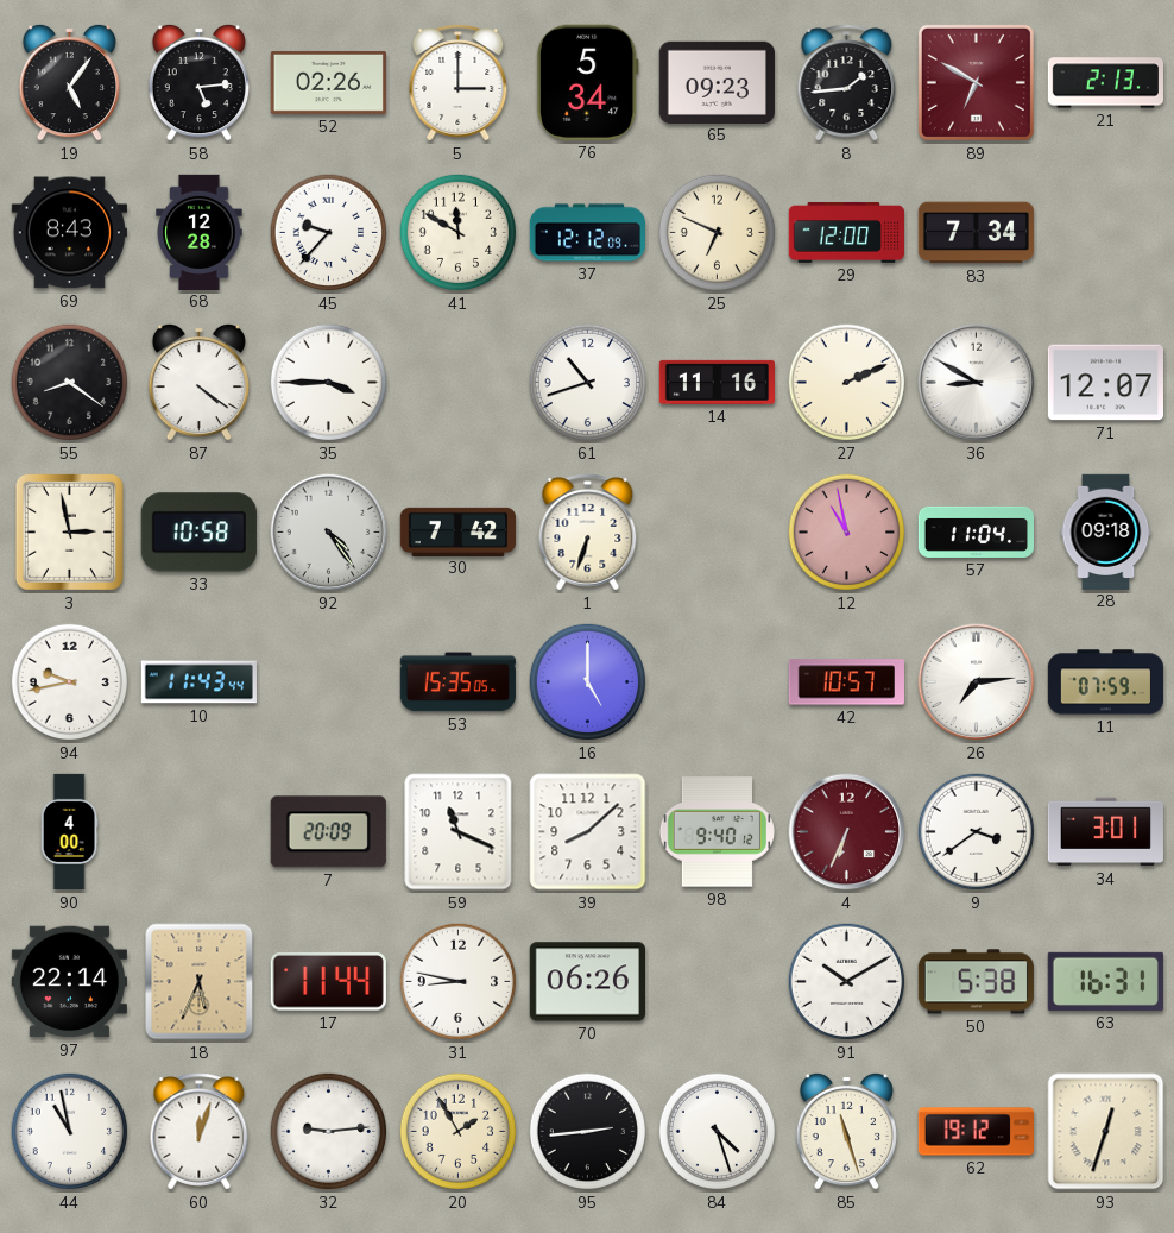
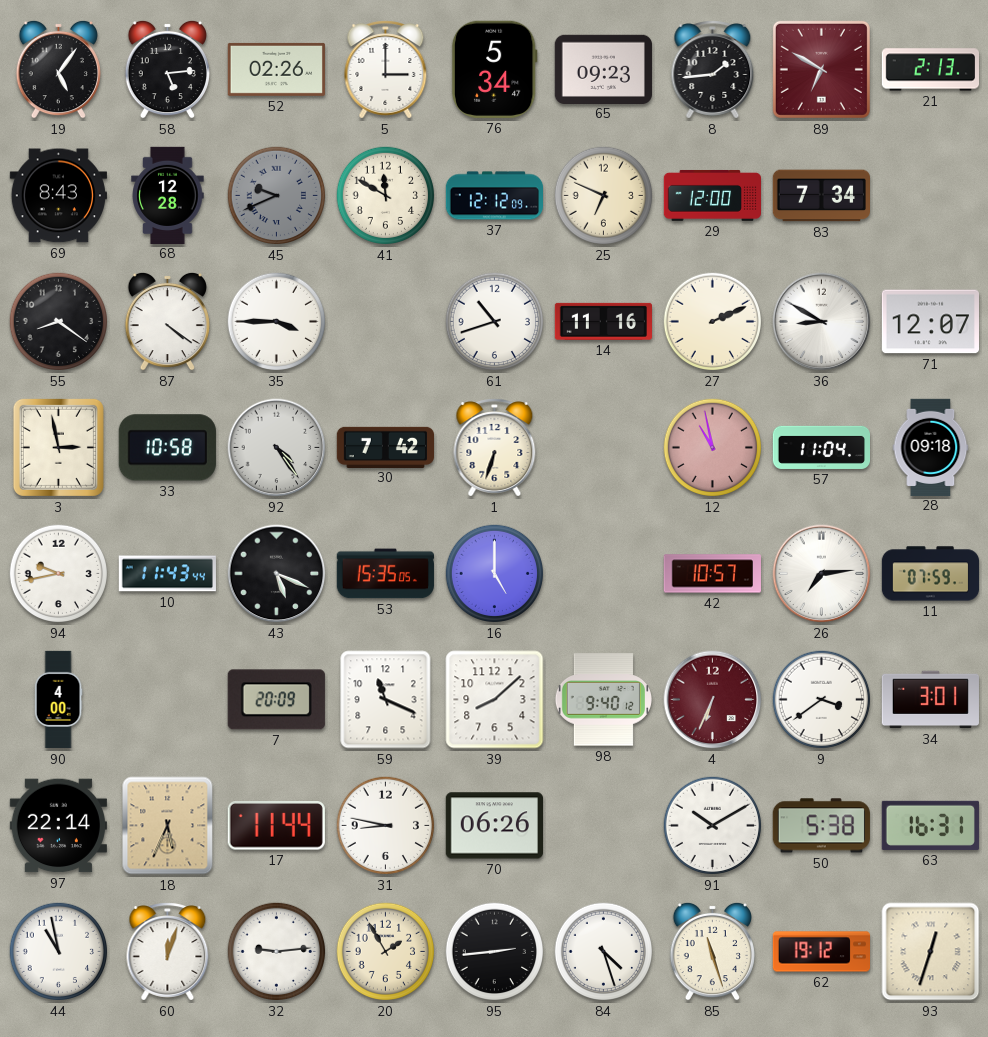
45: 9:37 -> 9:41
45 dial: white -> grey
43: none -> 5:19
